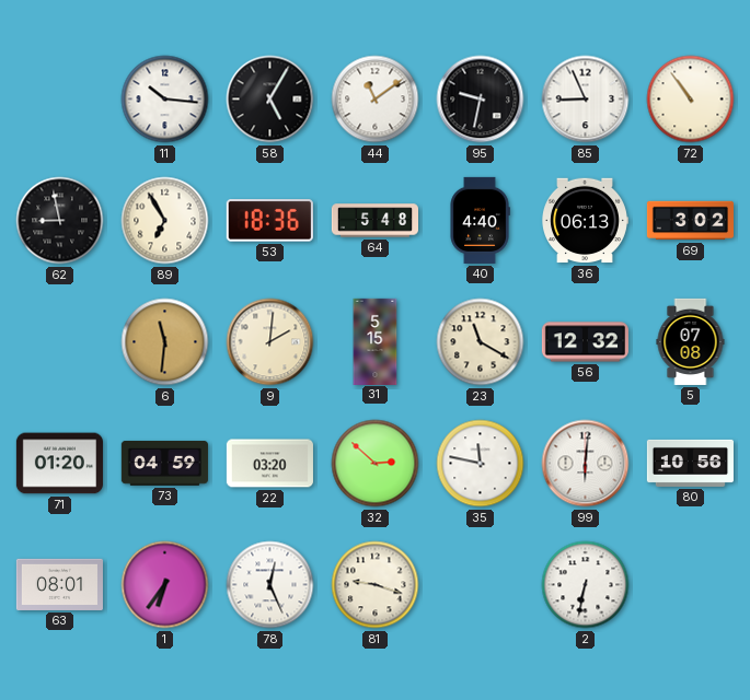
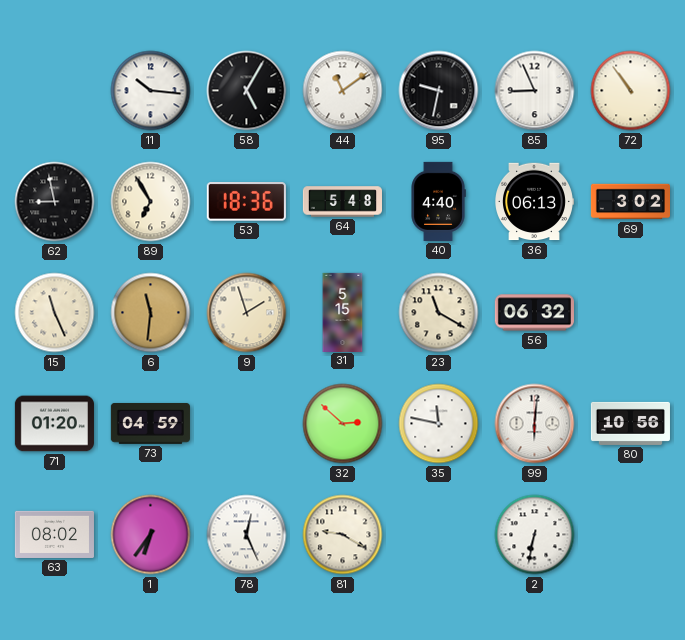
15: none -> 11:26
9: 2:01 -> 1:57
56: 12:32 -> 06:32
5: 07:08 -> none
22: 03:20 -> none
63: 08:01 -> 08:02
81: 9:18 -> 9:20
